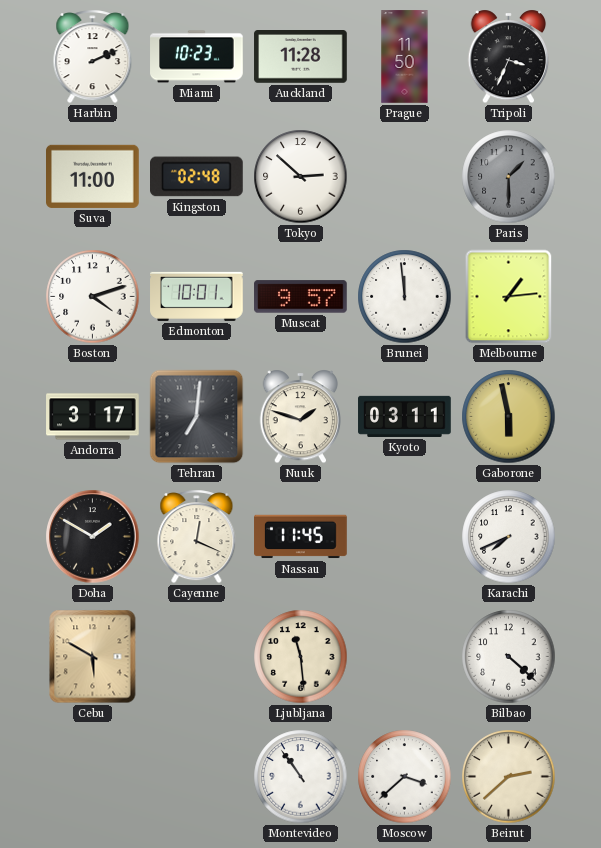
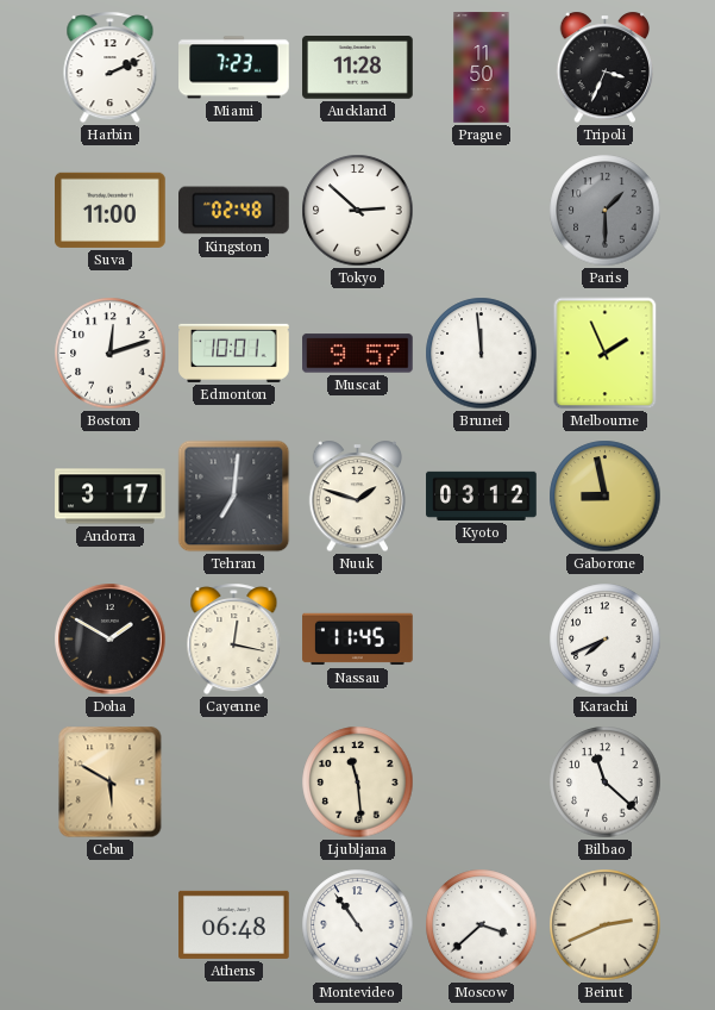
Miami: 10:23 -> 7:23
Boston: 4:12 -> 12:12
Melbourne: 1:14 -> 1:56
Kyoto: 03:11 -> 03:12
Gaborone: 5:58 -> 8:58
Cayenne: 12:19 -> 12:17
Bilbao: 4:22 -> 11:22
Athens: none -> 06:48
Beirut: 2:38 -> 2:41
